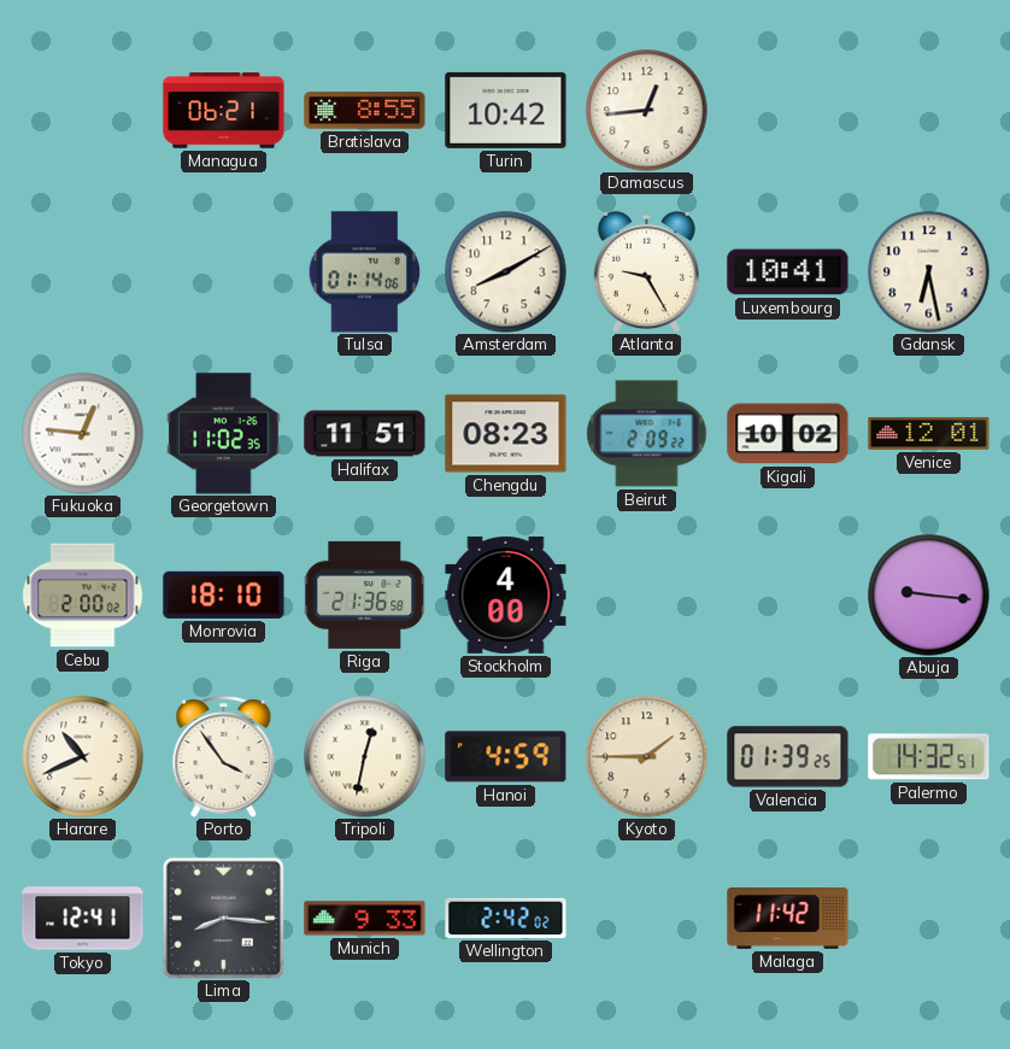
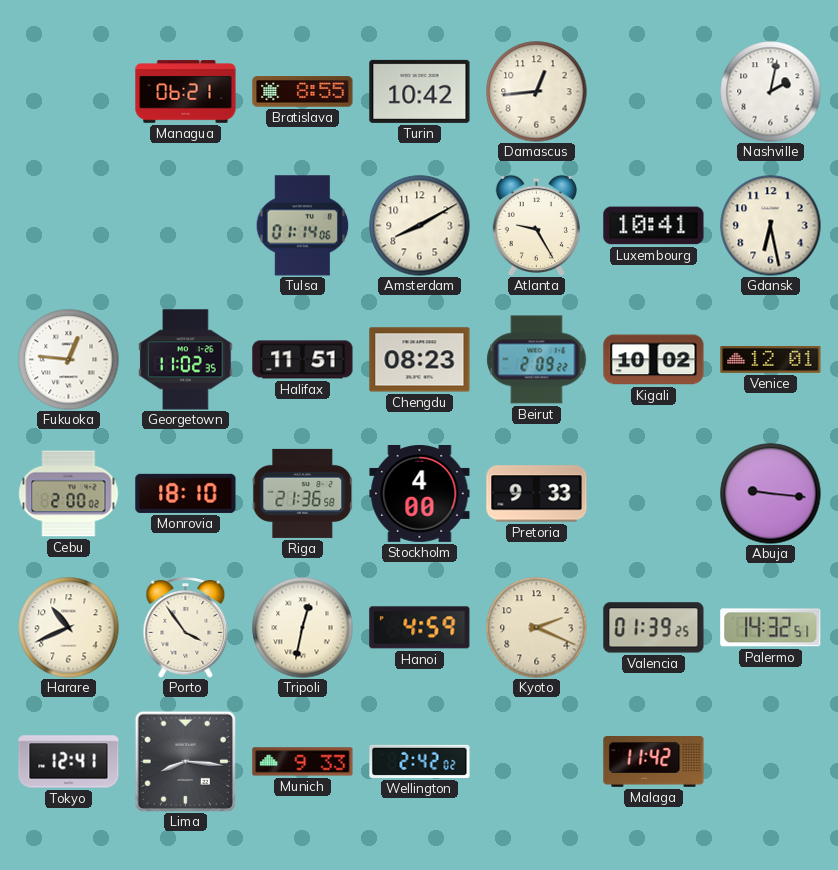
Nashville: none -> 2:02
Pretoria: none -> 9:33
Kyoto: 1:45 -> 2:19
